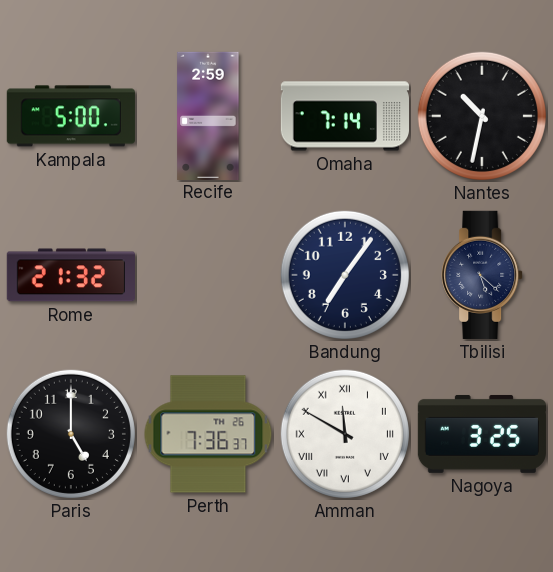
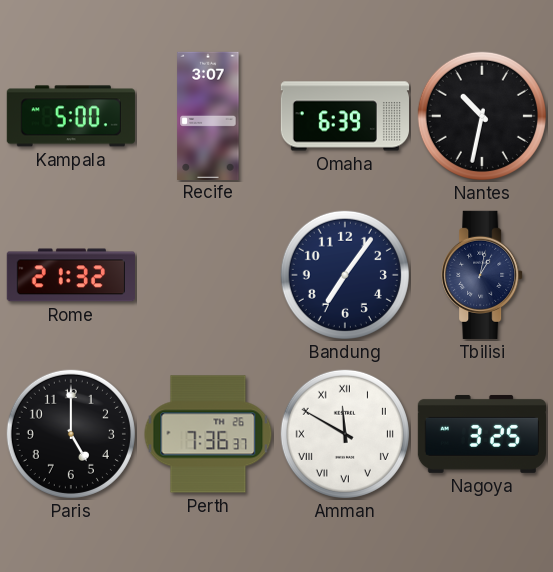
Recife: 2:59 -> 3:07
Omaha: 7:14 -> 6:39
Tbilisi: 5:22 -> 1:02
